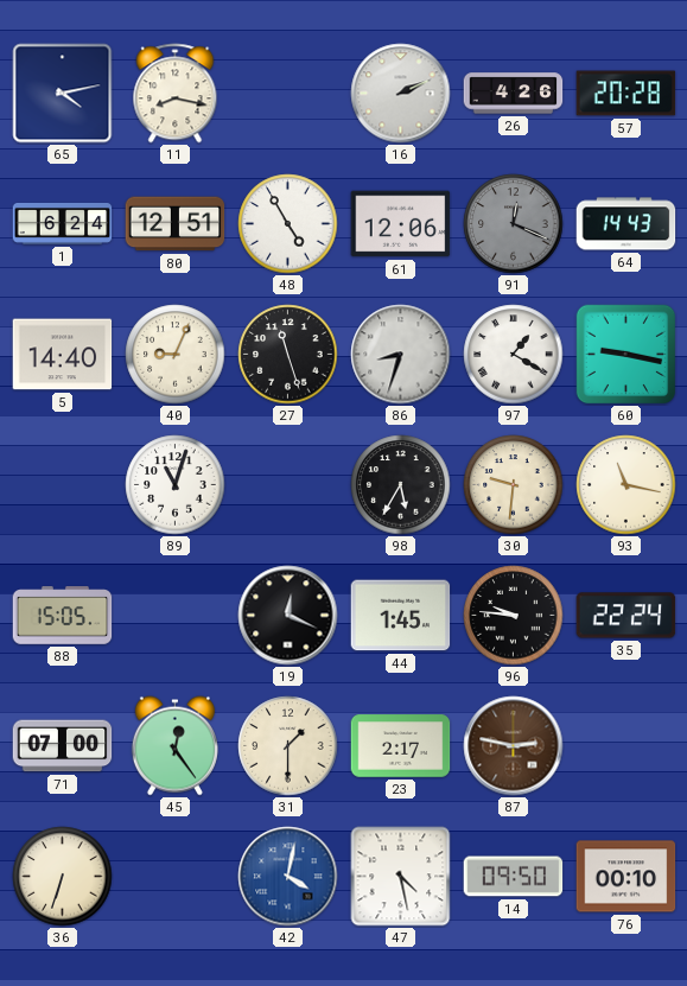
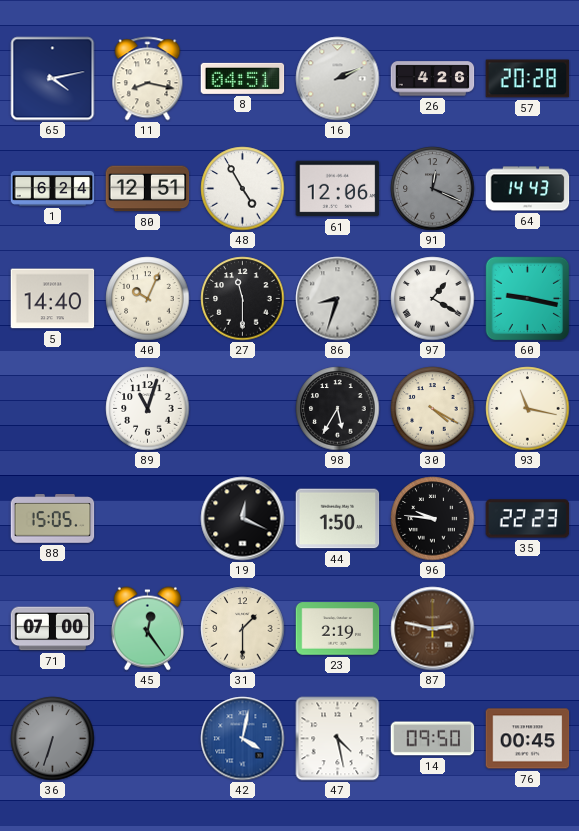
8: none -> 04:51
40: 9:04 -> 10:04
27: 11:27 -> 11:30
30: 9:31 -> 4:20
44: 1:45 -> 1:50
35: 22:24 -> 22:23
23: 2:17 -> 2:19
36 dial: cream -> grey
76: 00:10 -> 00:45
